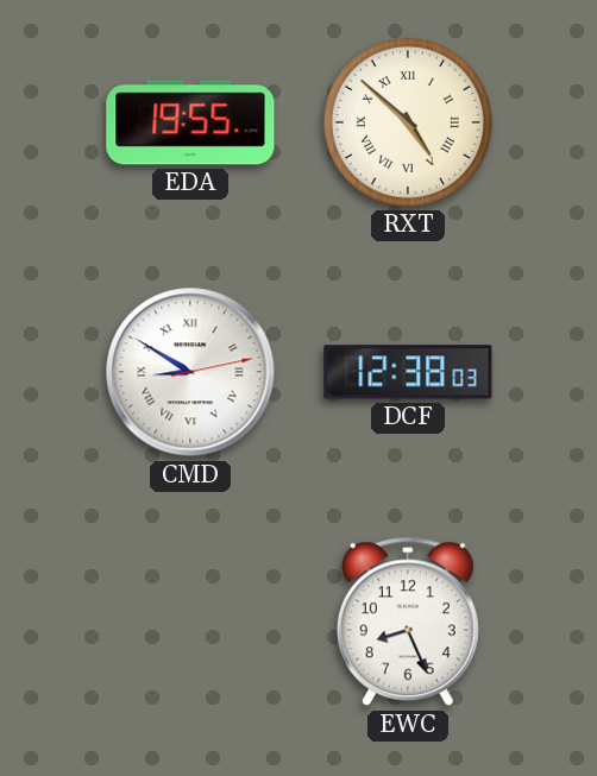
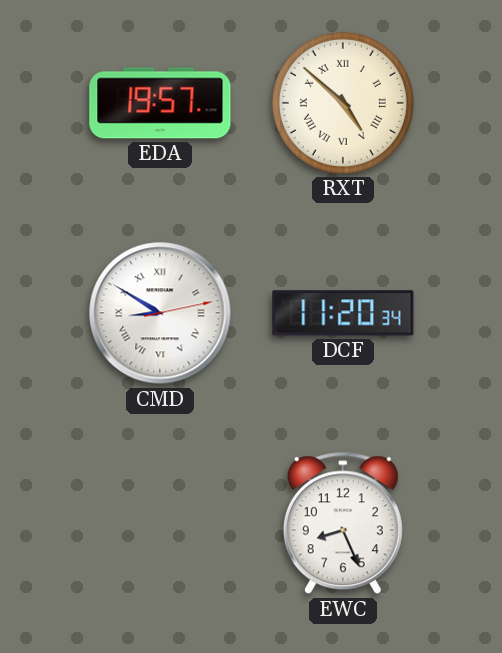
EDA: 19:55 -> 19:57
DCF: 12:38 -> 11:20
